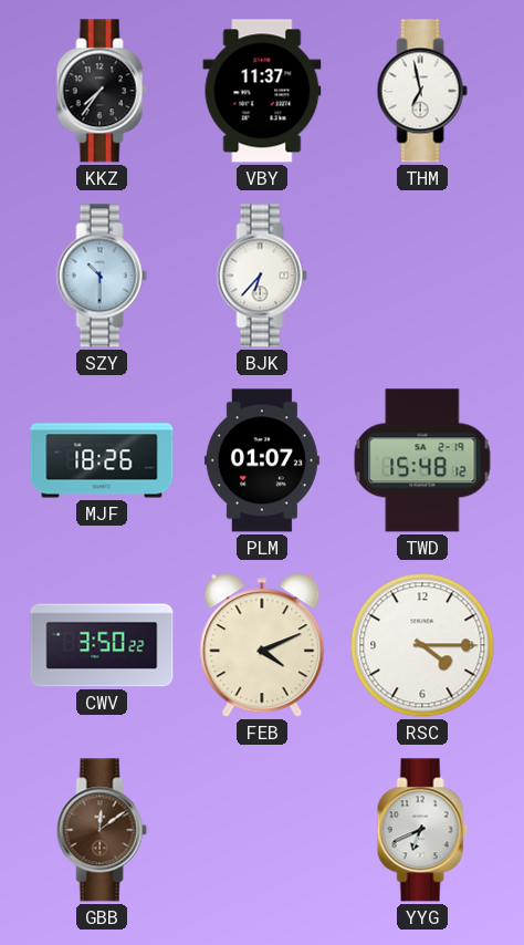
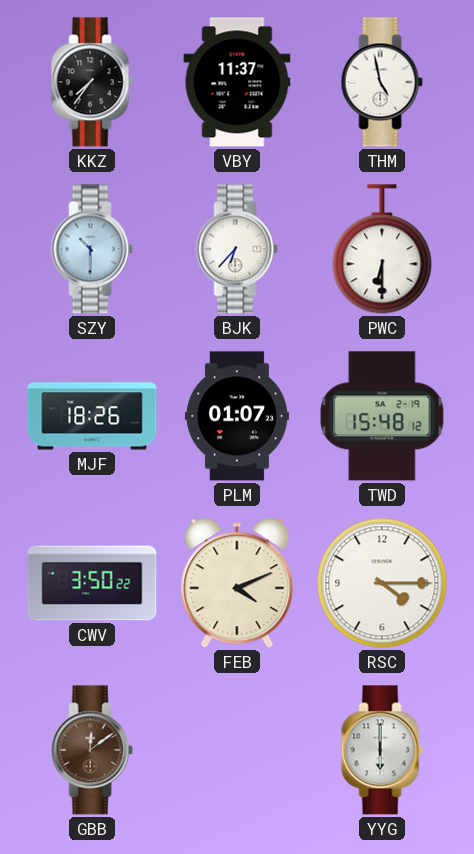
THM: 6:58 -> 4:58
PWC: none -> 6:30
YYG: 6:41 -> 6:00
